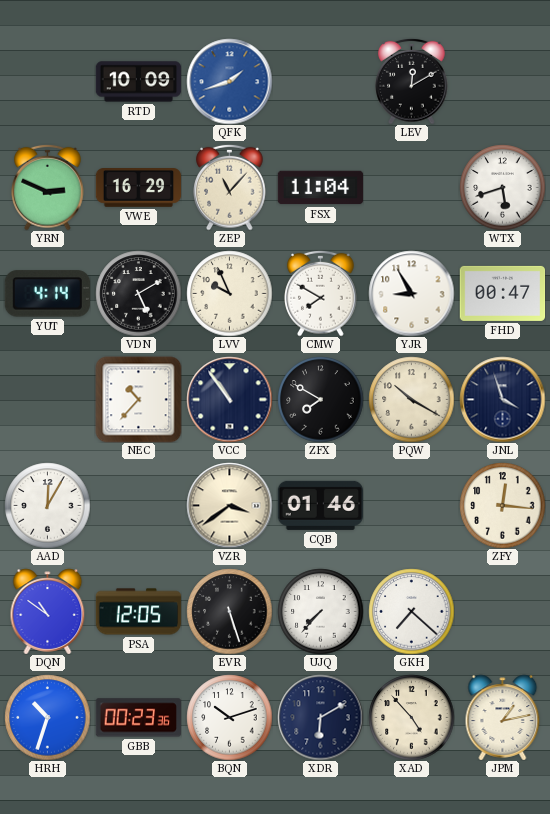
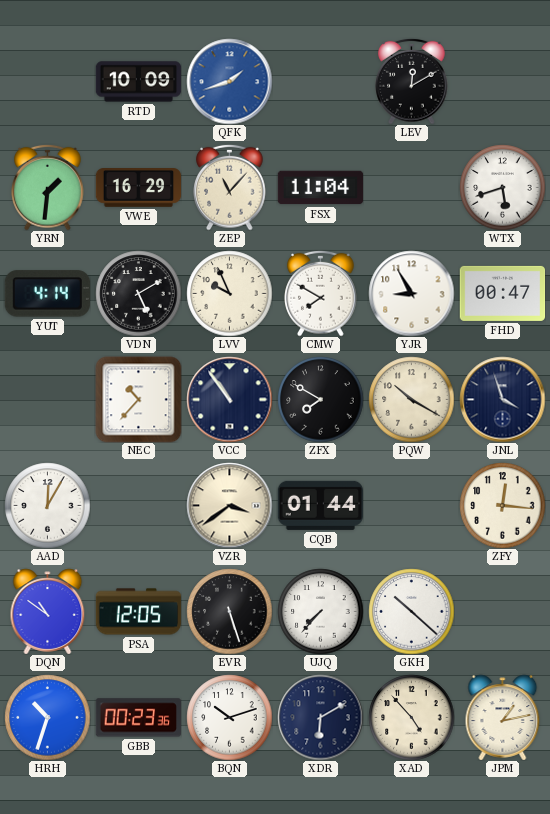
YRN: 2:49 -> 1:31
CQB: 01:46 -> 01:44
GKH: 7:22 -> 10:22
